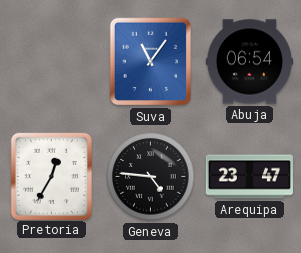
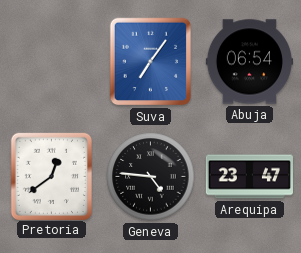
Suva: 11:06 -> 7:06
Pretoria: 12:35 -> 12:39
